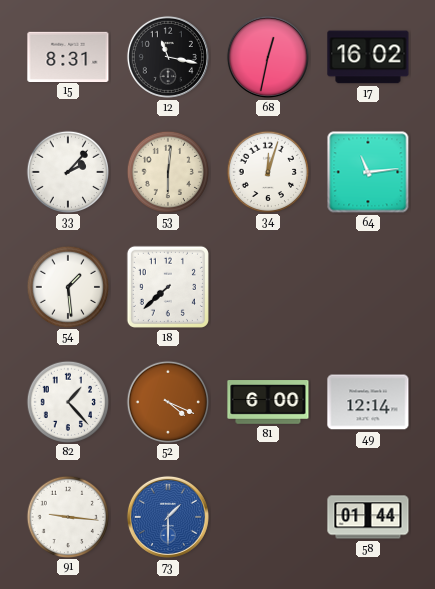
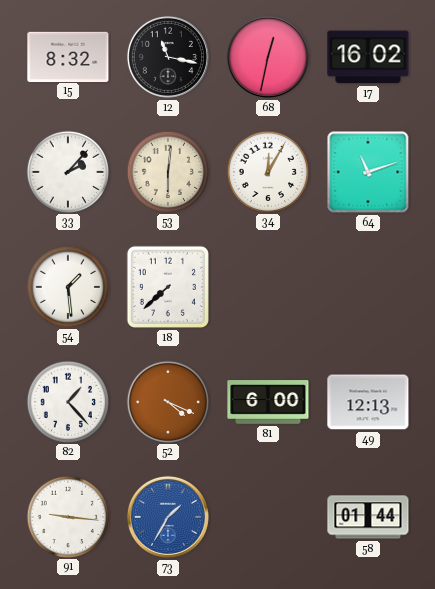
15: 8:31 -> 8:32
34: 12:03 -> 12:05
64: 11:14 -> 11:12
49: 12:14 -> 12:13
73: 1:30 -> 1:35
